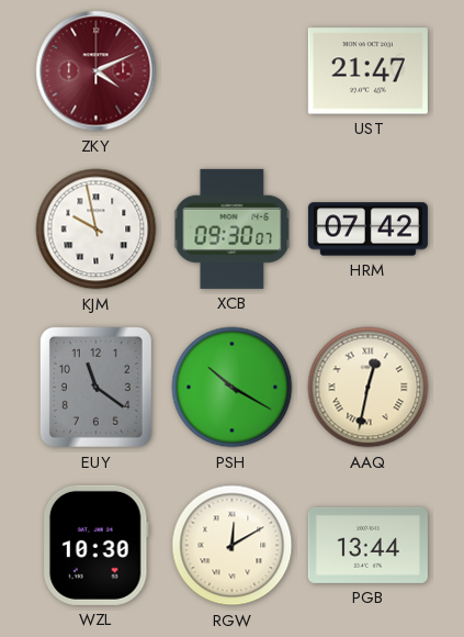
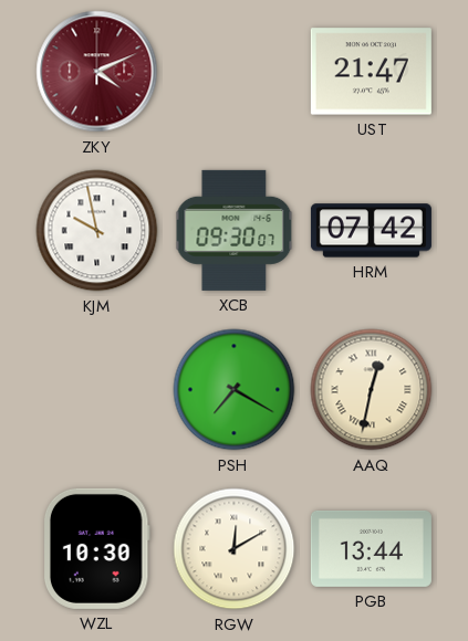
EUY: 11:21 -> none
PSH: 10:20 -> 7:20
